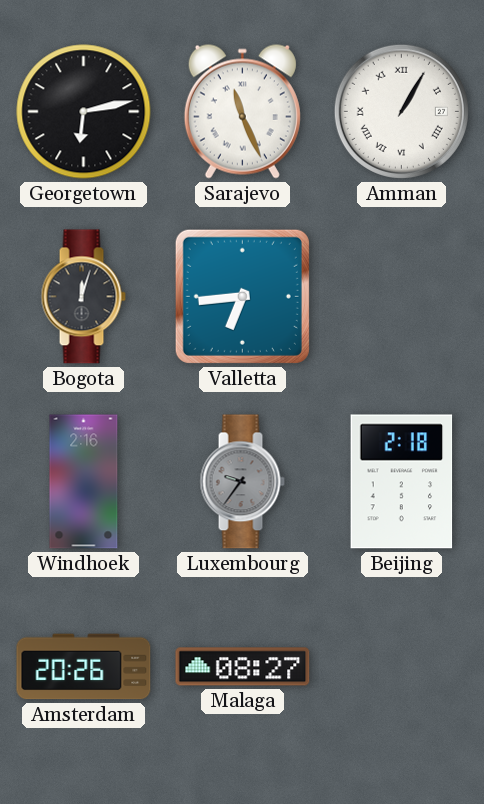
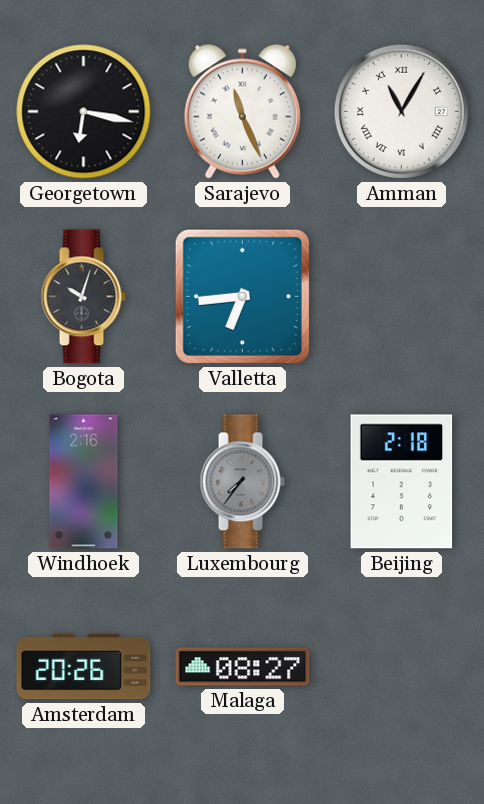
Georgetown: 6:13 -> 6:17
Amman: 1:05 -> 11:05
Bogota: 12:03 -> 10:03
Luxembourg: 9:36 -> 7:36
